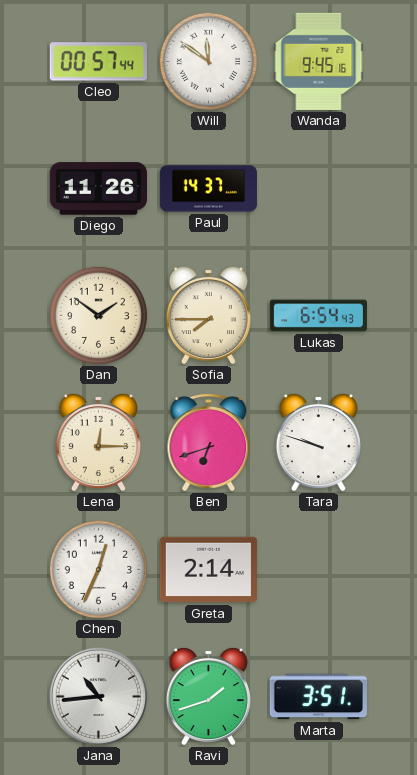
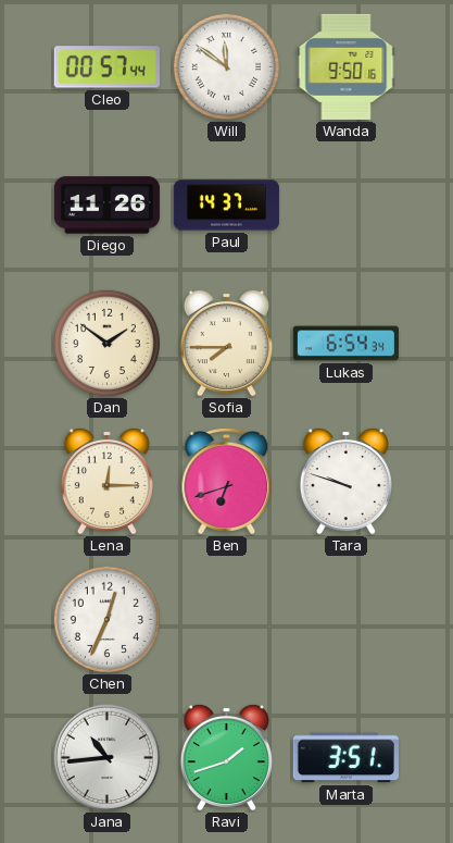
Wanda: 9:45 -> 9:50
Lukas: 6:54:43 -> 6:54:34
Greta: 2:14 -> none
